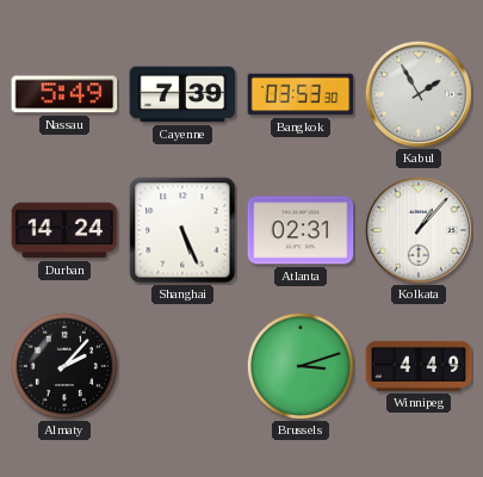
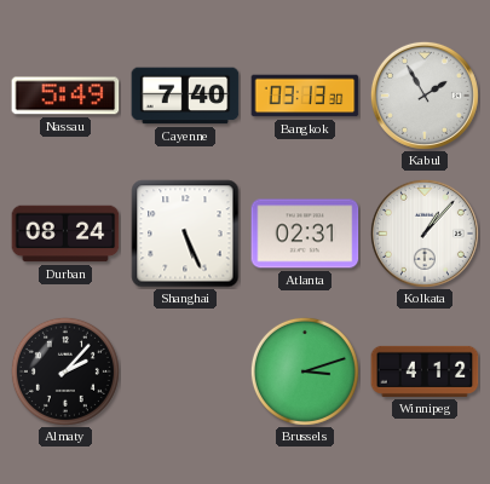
Cayenne: 7:39 -> 7:40
Bangkok: 03:53 -> 03:13
Durban: 14:24 -> 08:24
Winnipeg: 4:49 -> 4:12
